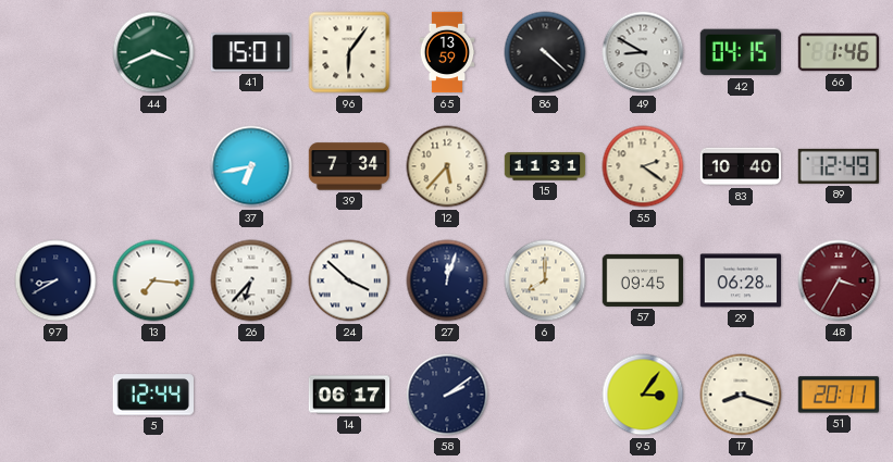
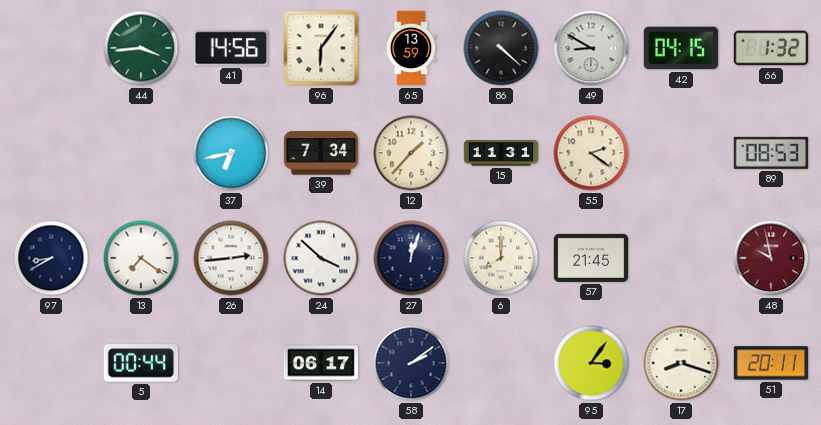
44: 3:41 -> 3:44
41: 15:01 -> 14:56
66: 1:46 -> 1:32
12: 5:37 -> 1:37
83: 10:40 -> none
89: 12:49 -> 08:53
13: 7:16 -> 7:21
26: 6:37 -> 2:44
57: 09:45 -> 21:45
29: 06:28 -> none
48: 3:35 -> 9:58
5: 12:44 -> 00:44
